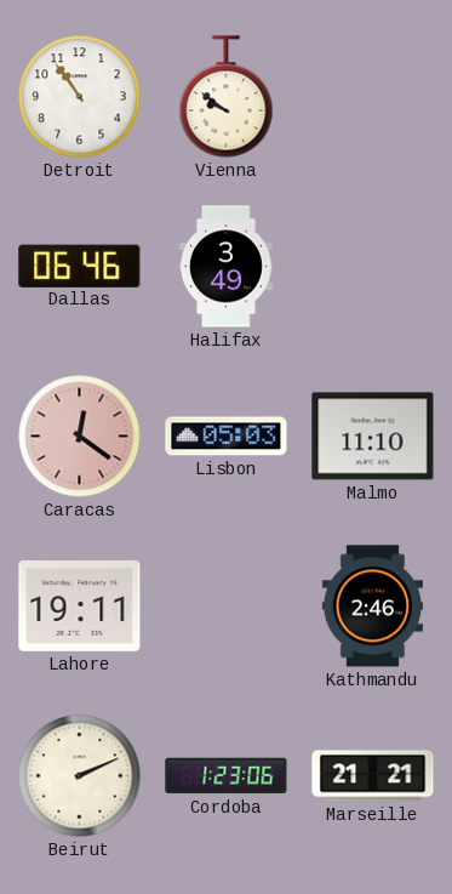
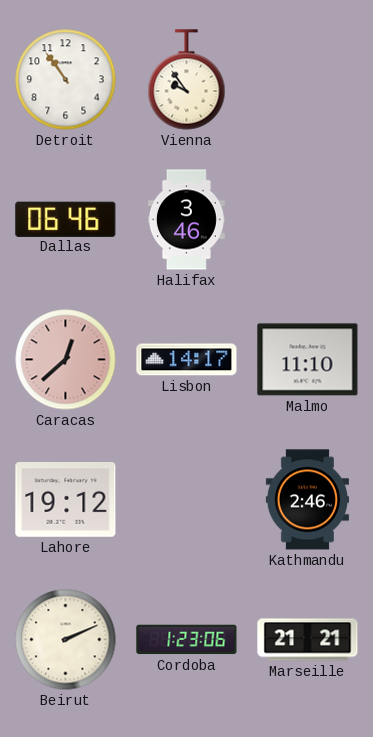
Vienna: 9:51 -> 9:54
Halifax: 3:49 -> 3:46
Caracas: 12:21 -> 12:38
Lisbon: 05:03 -> 14:17
Lahore: 19:11 -> 19:12
